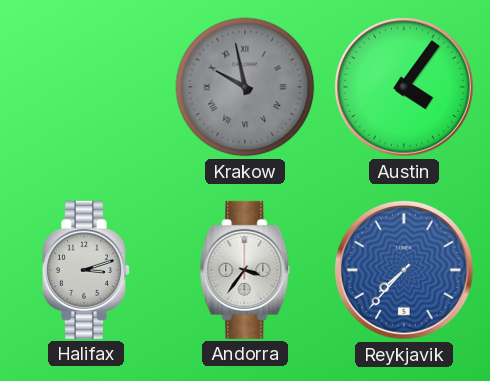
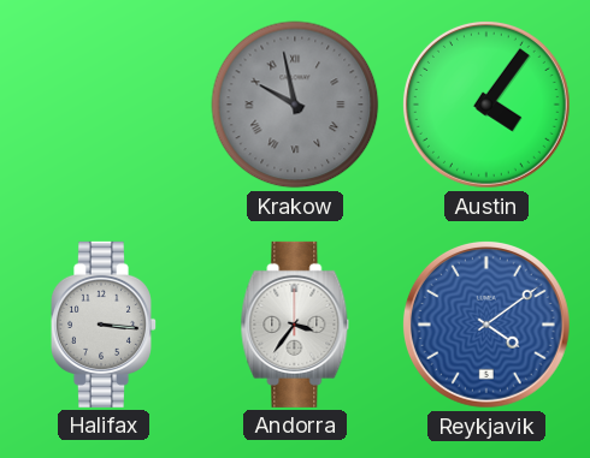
Halifax: 3:12 -> 3:16
Reykjavik: 7:37 -> 4:09
